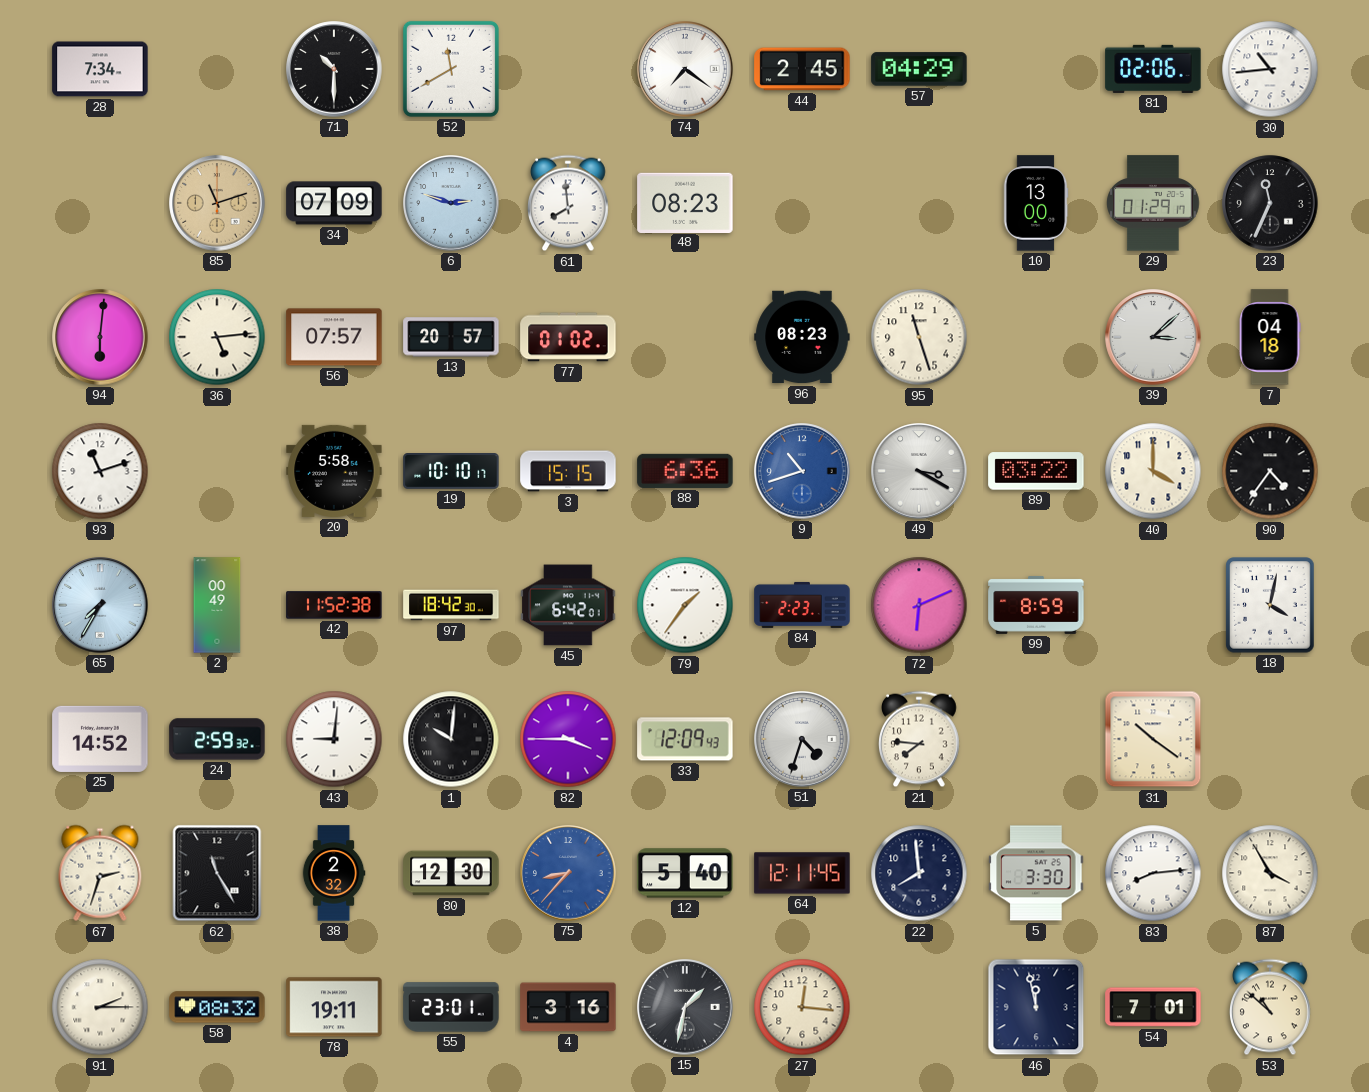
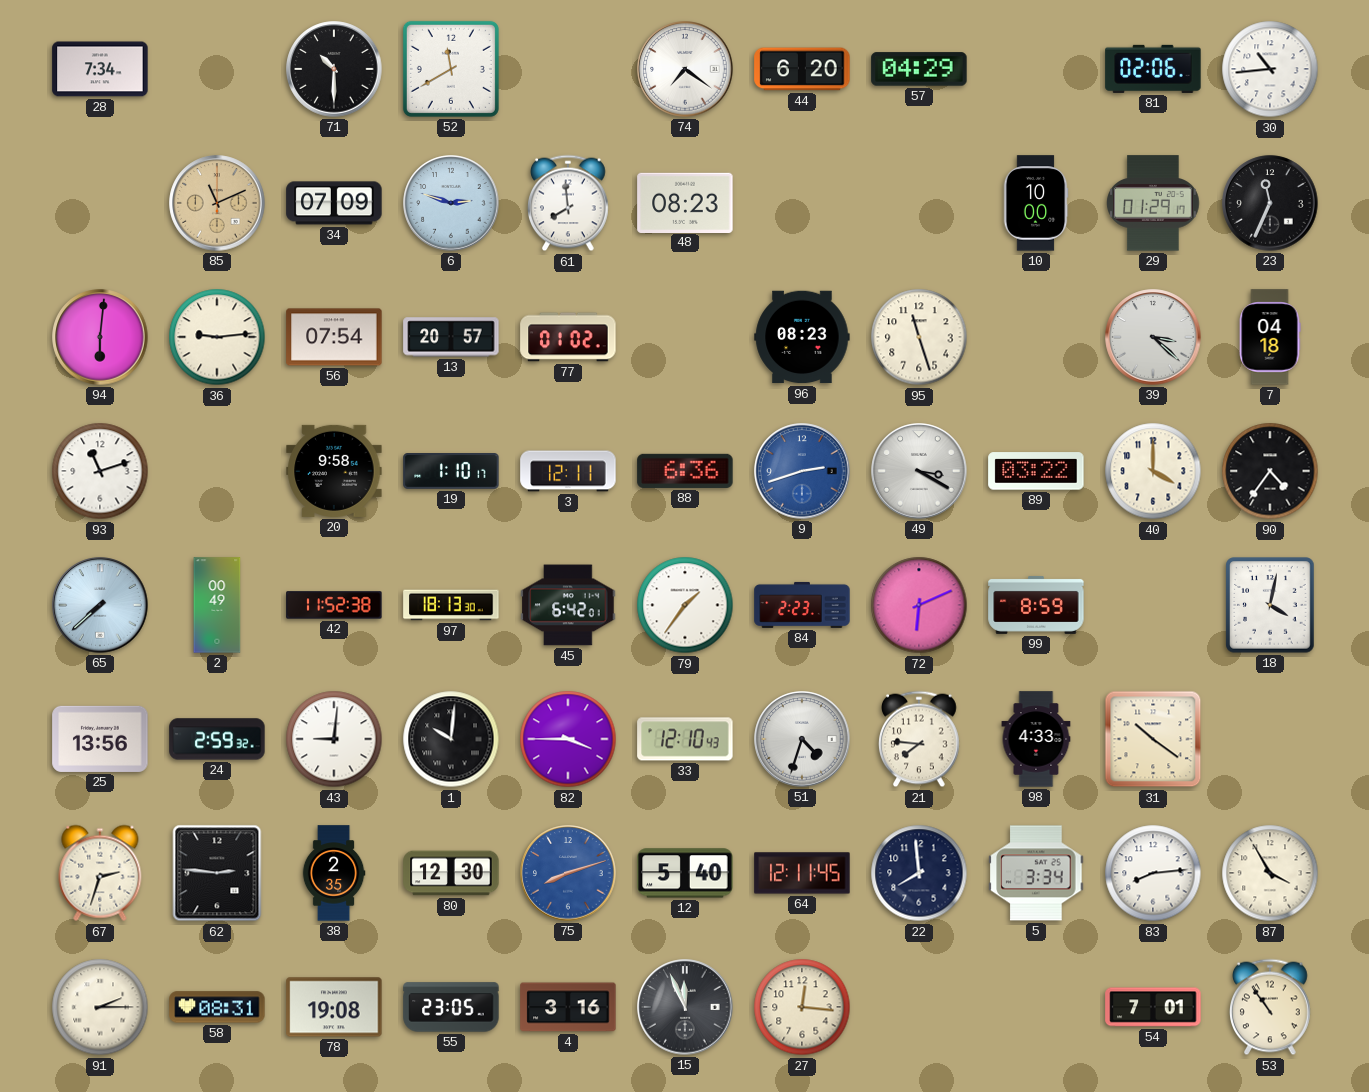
44: 2:45 -> 6:20
85: 11:12 -> 11:11
10: 13:00 -> 10:00
36: 5:14 -> 9:14
56: 07:57 -> 07:54
39: 3:08 -> 3:22
20: 5:58 -> 9:58
19: 10:10 -> 1:10
3: 15:15 -> 12:11
9: 10:42 -> 2:42
65: 7:35 -> 7:38
97: 18:42 -> 18:13
25: 14:52 -> 13:56
33: 12:09 -> 12:10
98: none -> 4:33
62: 11:25 -> 2:46
38: 2:32 -> 2:35
75: 8:37 -> 8:12
5: 3:30 -> 3:34
58: 08:32 -> 08:31
78: 19:11 -> 19:08
55: 23:01 -> 23:05
15: 1:32 -> 11:56
46: 11:58 -> none
53: 10:52 -> 10:54
